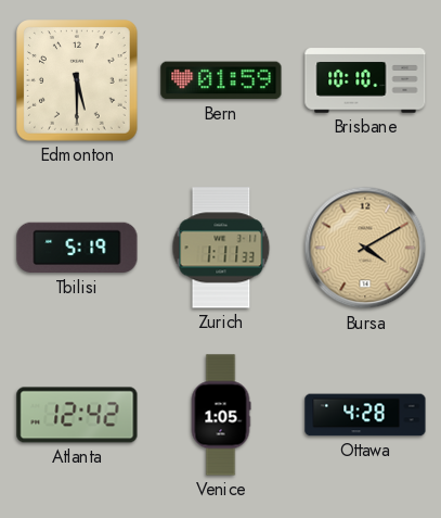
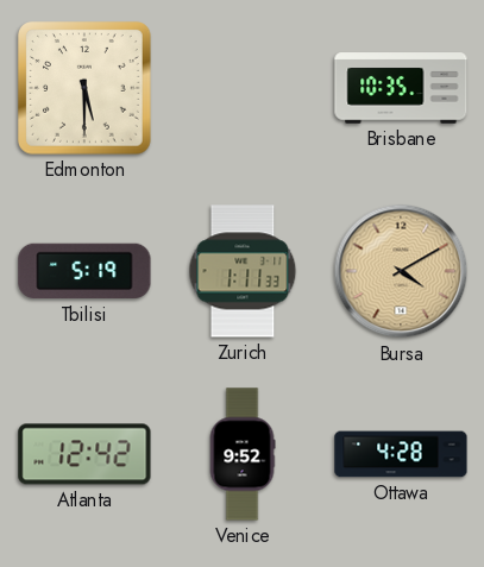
Bern: 01:59 -> none
Brisbane: 10:10 -> 10:35
Venice: 1:05 -> 9:52
